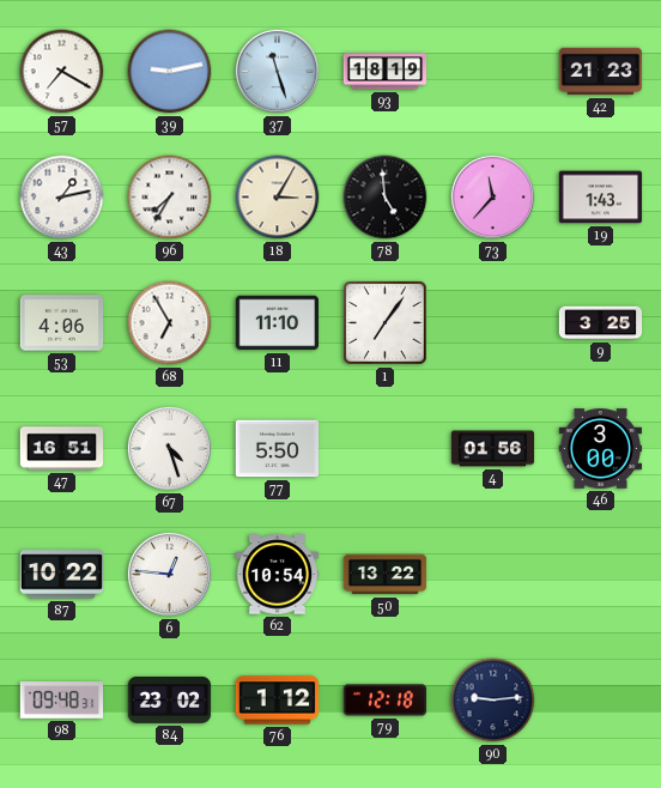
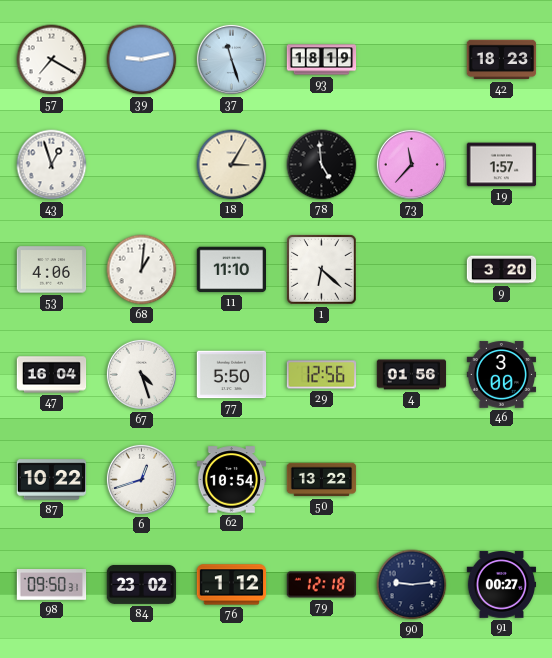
42: 21:23 -> 18:23
43: 1:13 -> 12:57
96: 7:35 -> none
19: 1:43 -> 1:57
68: 6:55 -> 1:01
1: 7:06 -> 6:22
9: 3:25 -> 3:20
47: 16:51 -> 16:04
29: none -> 12:56
6: 12:46 -> 12:42
98: 09:48 -> 09:50
91: none -> 00:27
